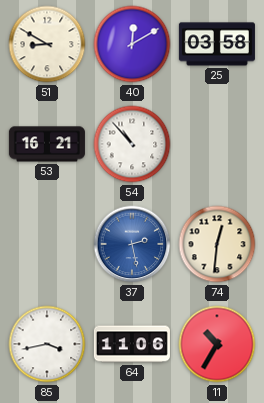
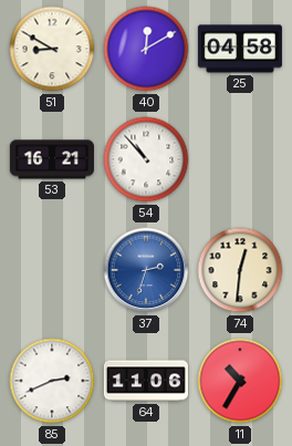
25: 03:58 -> 04:58
37: 2:28 -> 2:33
85: 3:43 -> 2:41
